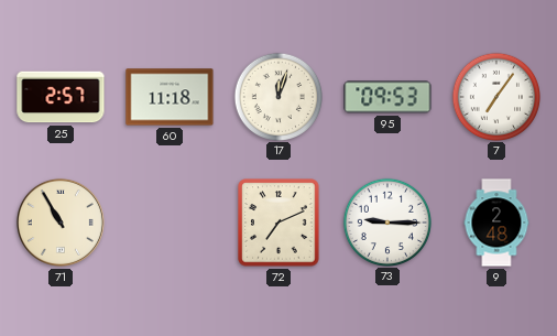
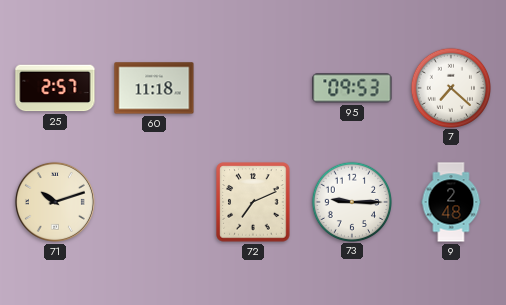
17: 12:03 -> none
7: 7:06 -> 7:22
71: 10:55 -> 10:12
